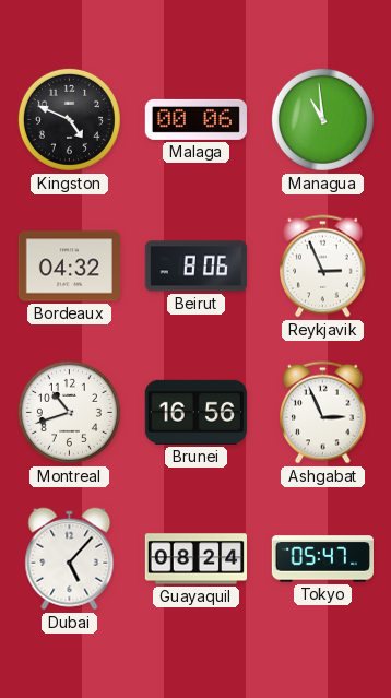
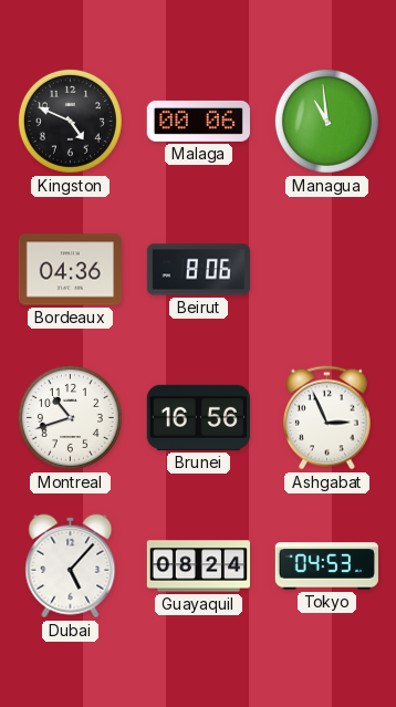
Bordeaux: 04:32 -> 04:36
Reykjavik: 2:56 -> none
Tokyo: 05:47 -> 04:53
